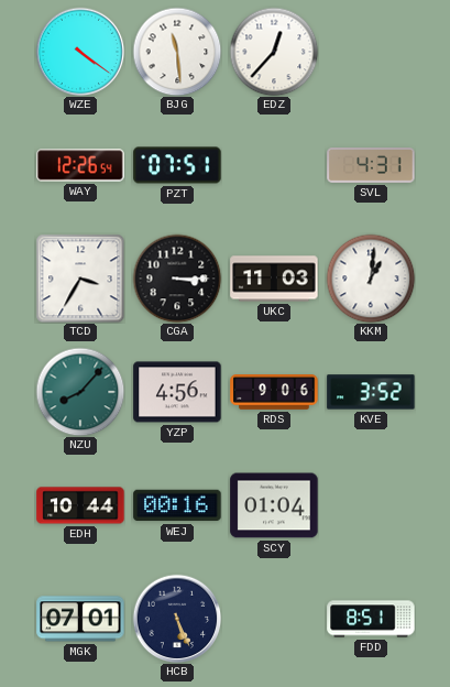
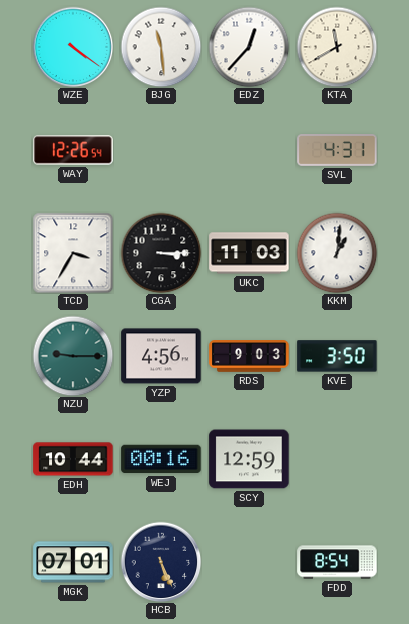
KTA: none -> 11:40
PZT: 07:51 -> none
NZU: 8:07 -> 9:15
RDS: 9:06 -> 9:03
KVE: 3:52 -> 3:50
SCY: 01:04 -> 12:59
FDD: 8:51 -> 8:54
